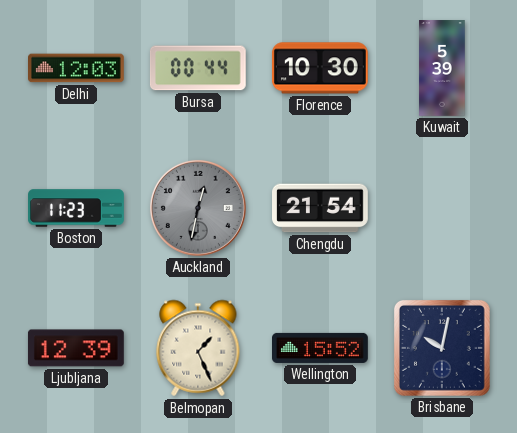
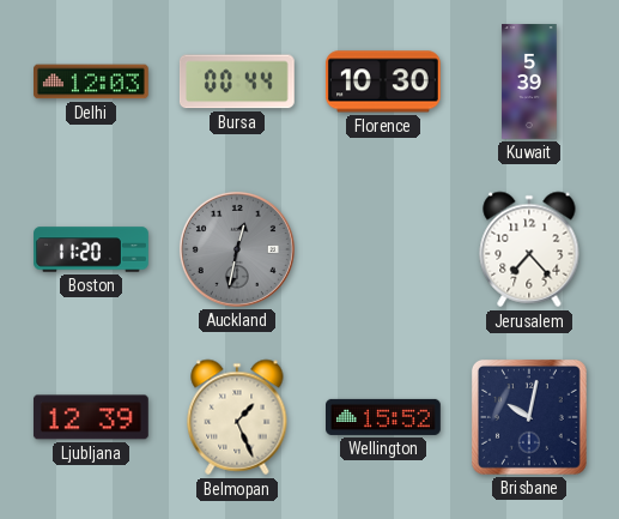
Boston: 11:23 -> 11:20
Chengdu: 21:54 -> none
Jerusalem: none -> 7:23
